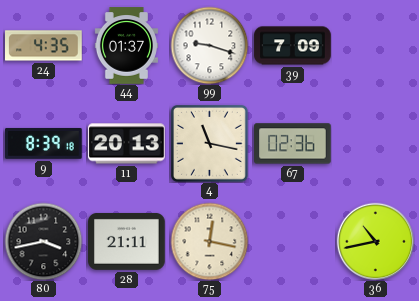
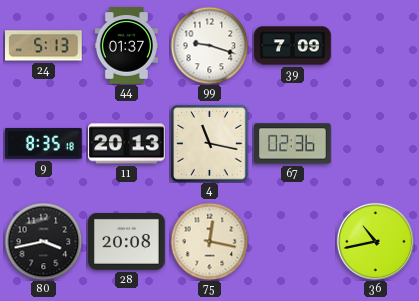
24: 4:35 -> 5:13
9: 8:39 -> 8:35
28: 21:11 -> 20:08
